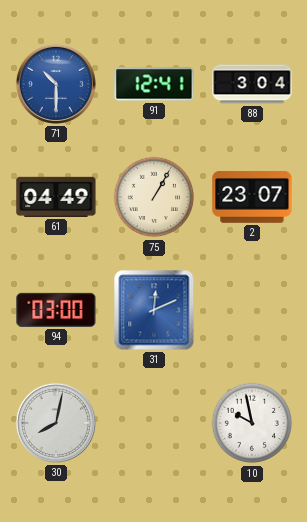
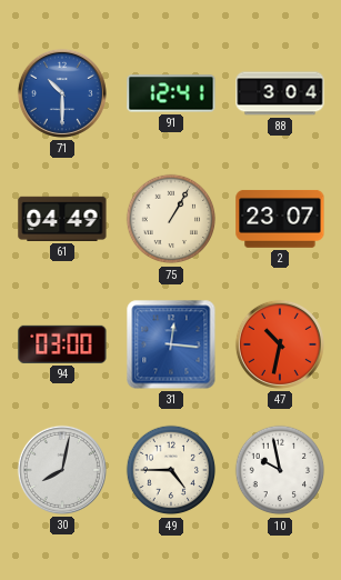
31: 12:11 -> 12:16
47: none -> 10:32
49: none -> 4:45
